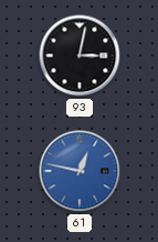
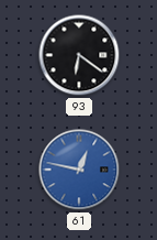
93: 3:02 -> 6:21
